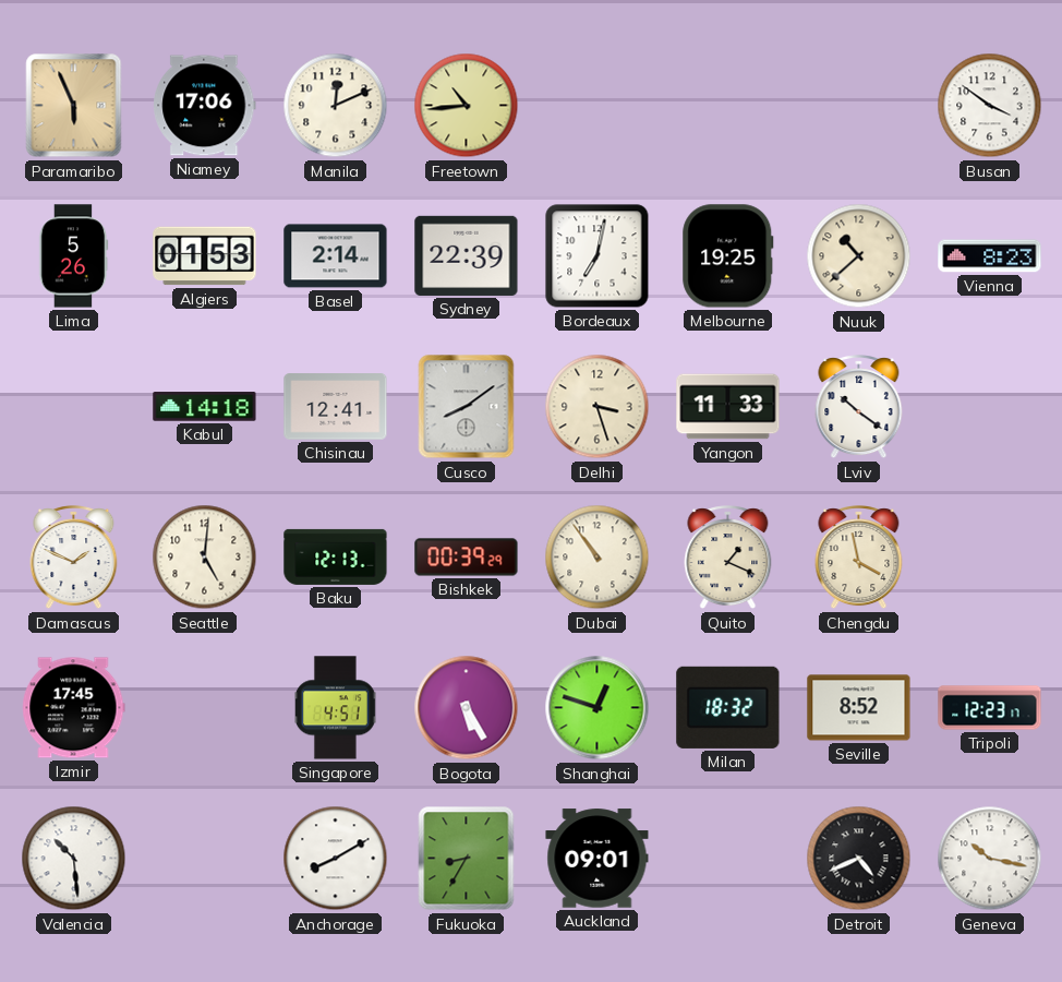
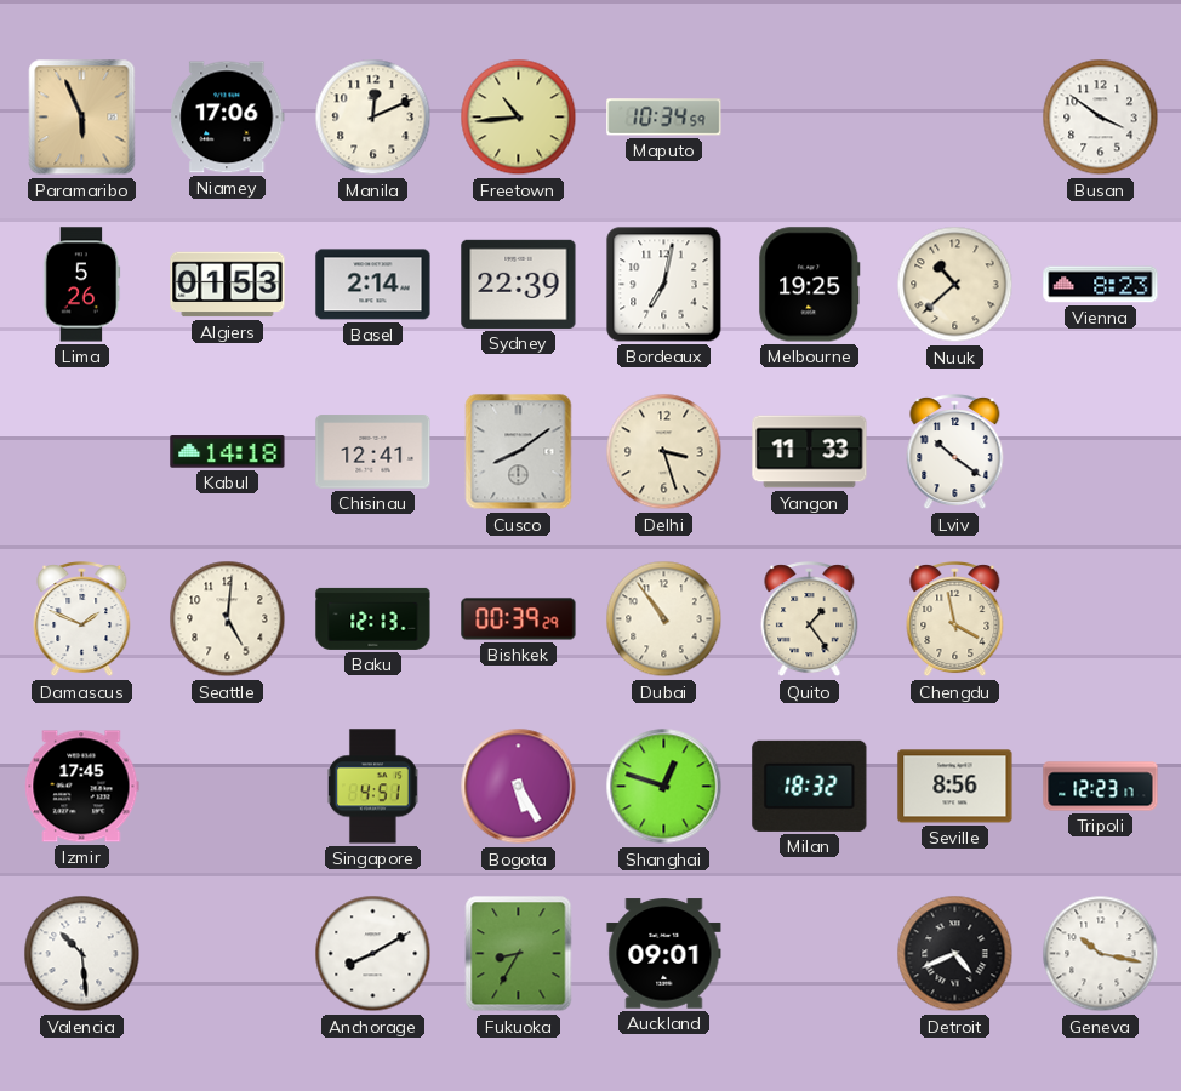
Maputo: none -> 10:34
Quito: 1:19 -> 1:24
Seville: 8:52 -> 8:56
